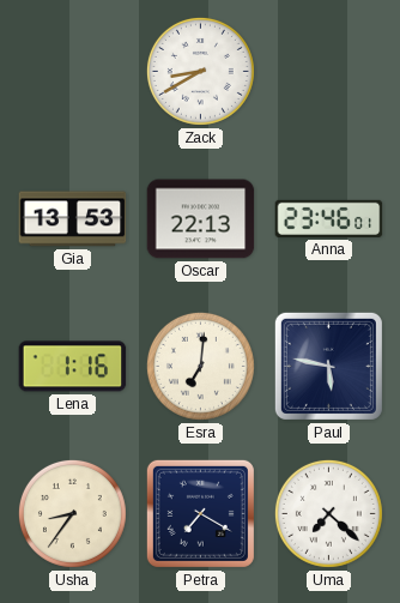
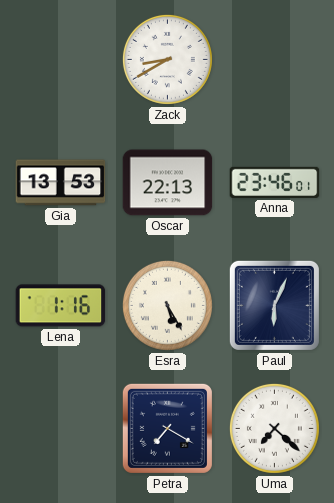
Esra: 7:01 -> 5:25
Paul: 5:47 -> 6:04
Usha: 8:36 -> none
